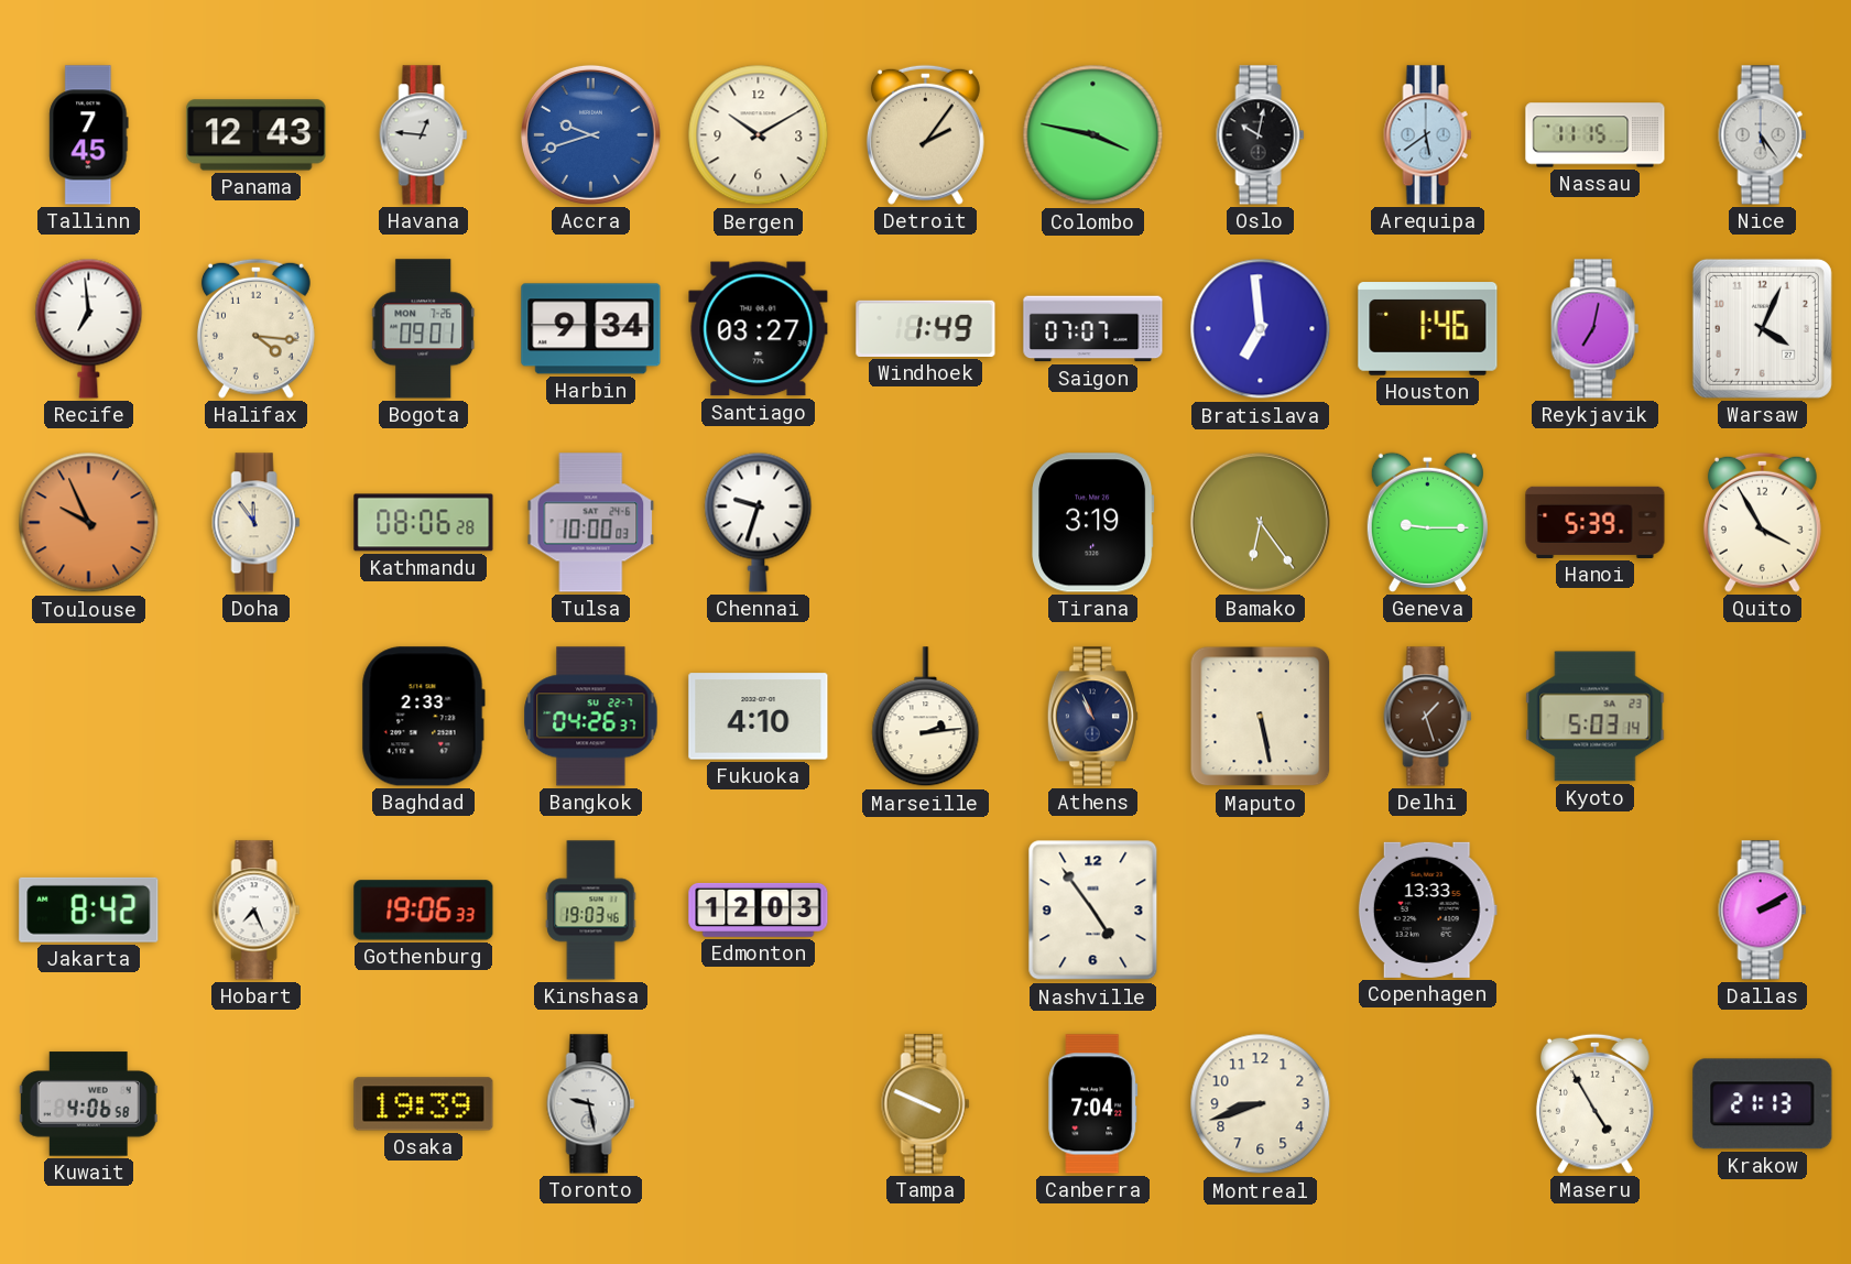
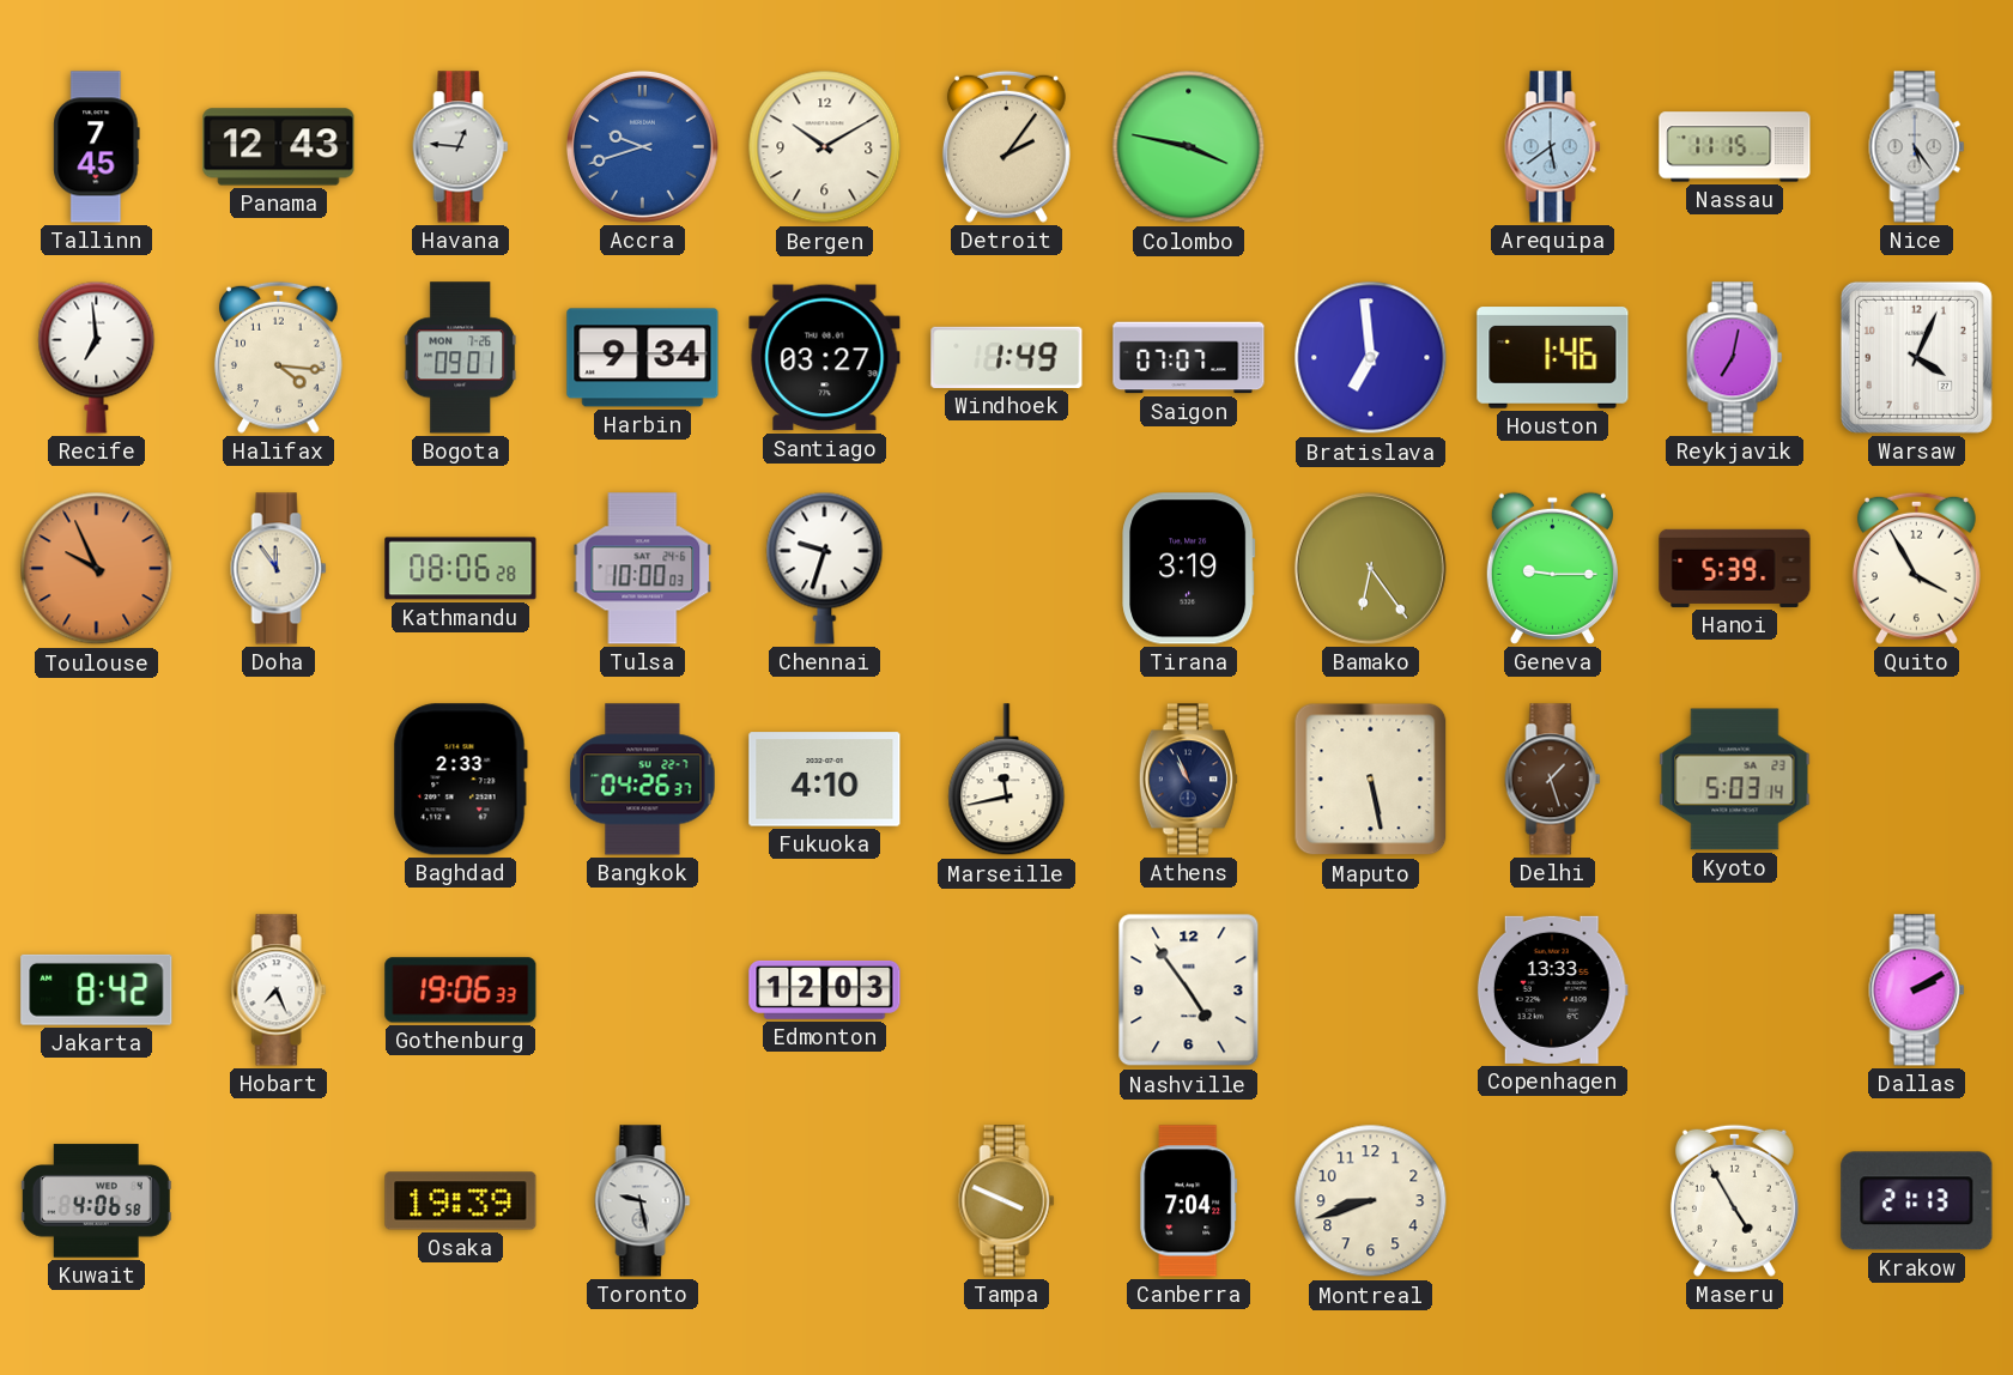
Oslo: 10:02 -> none
Marseille: 2:14 -> 11:43
Kinshasa: 19:03 -> none
